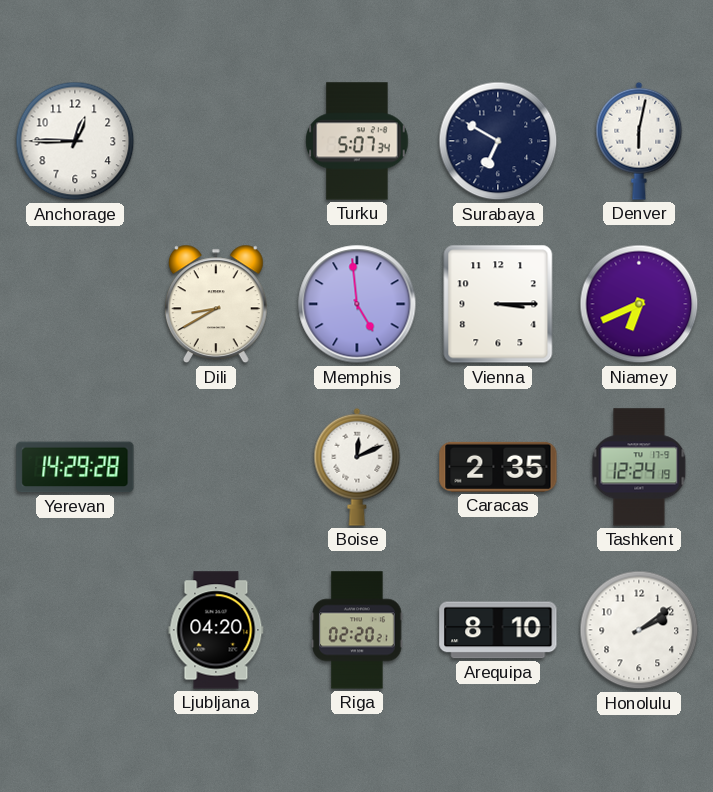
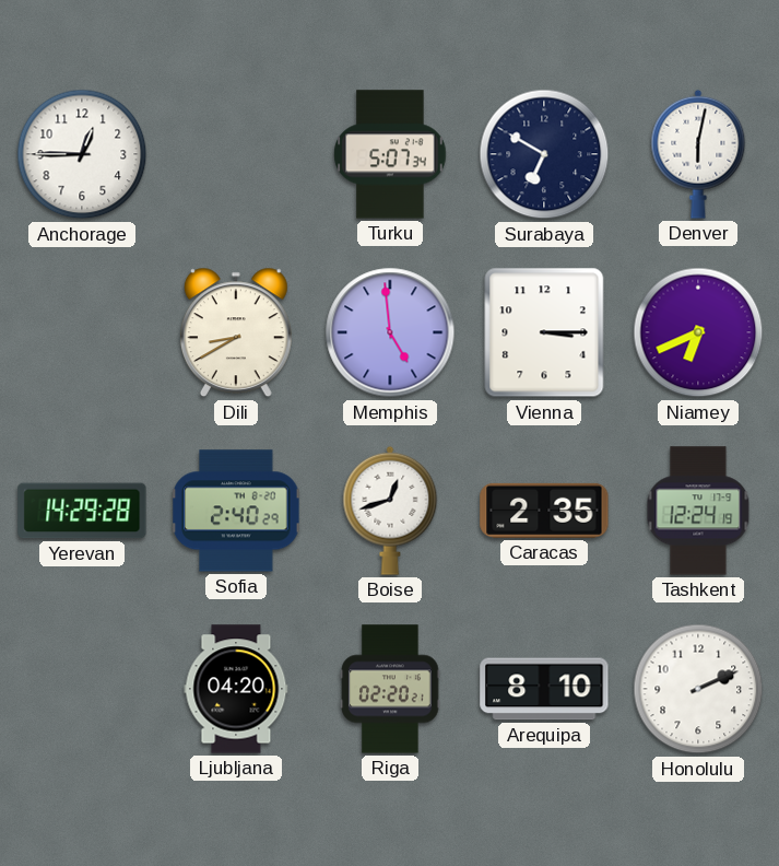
Sofia: none -> 2:40
Boise: 12:11 -> 12:42
Honolulu: 2:09 -> 2:11
